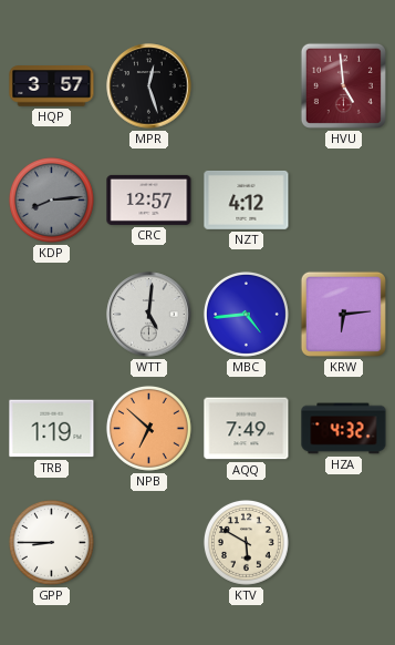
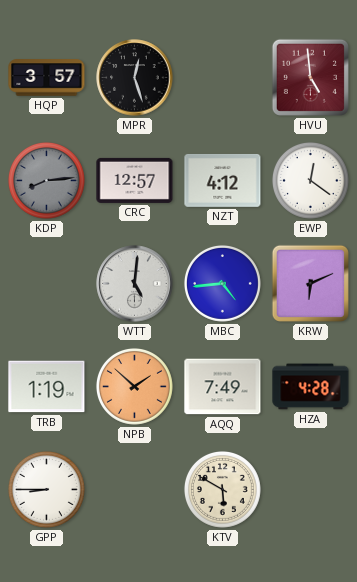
EWP: none -> 12:21
KRW: 6:14 -> 6:11
NPB: 6:52 -> 1:52
HZA: 4:32 -> 4:28
